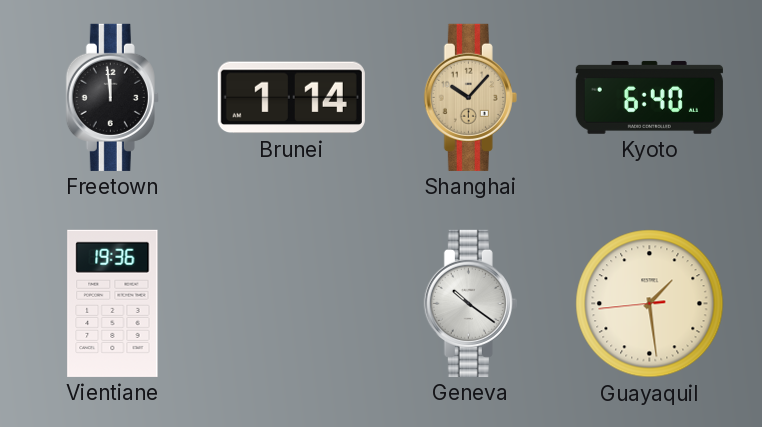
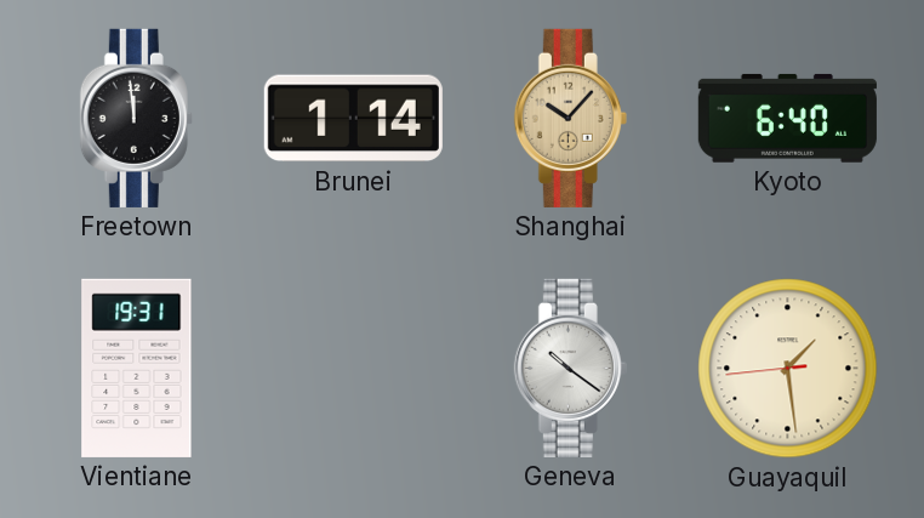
Vientiane: 19:36 -> 19:31
